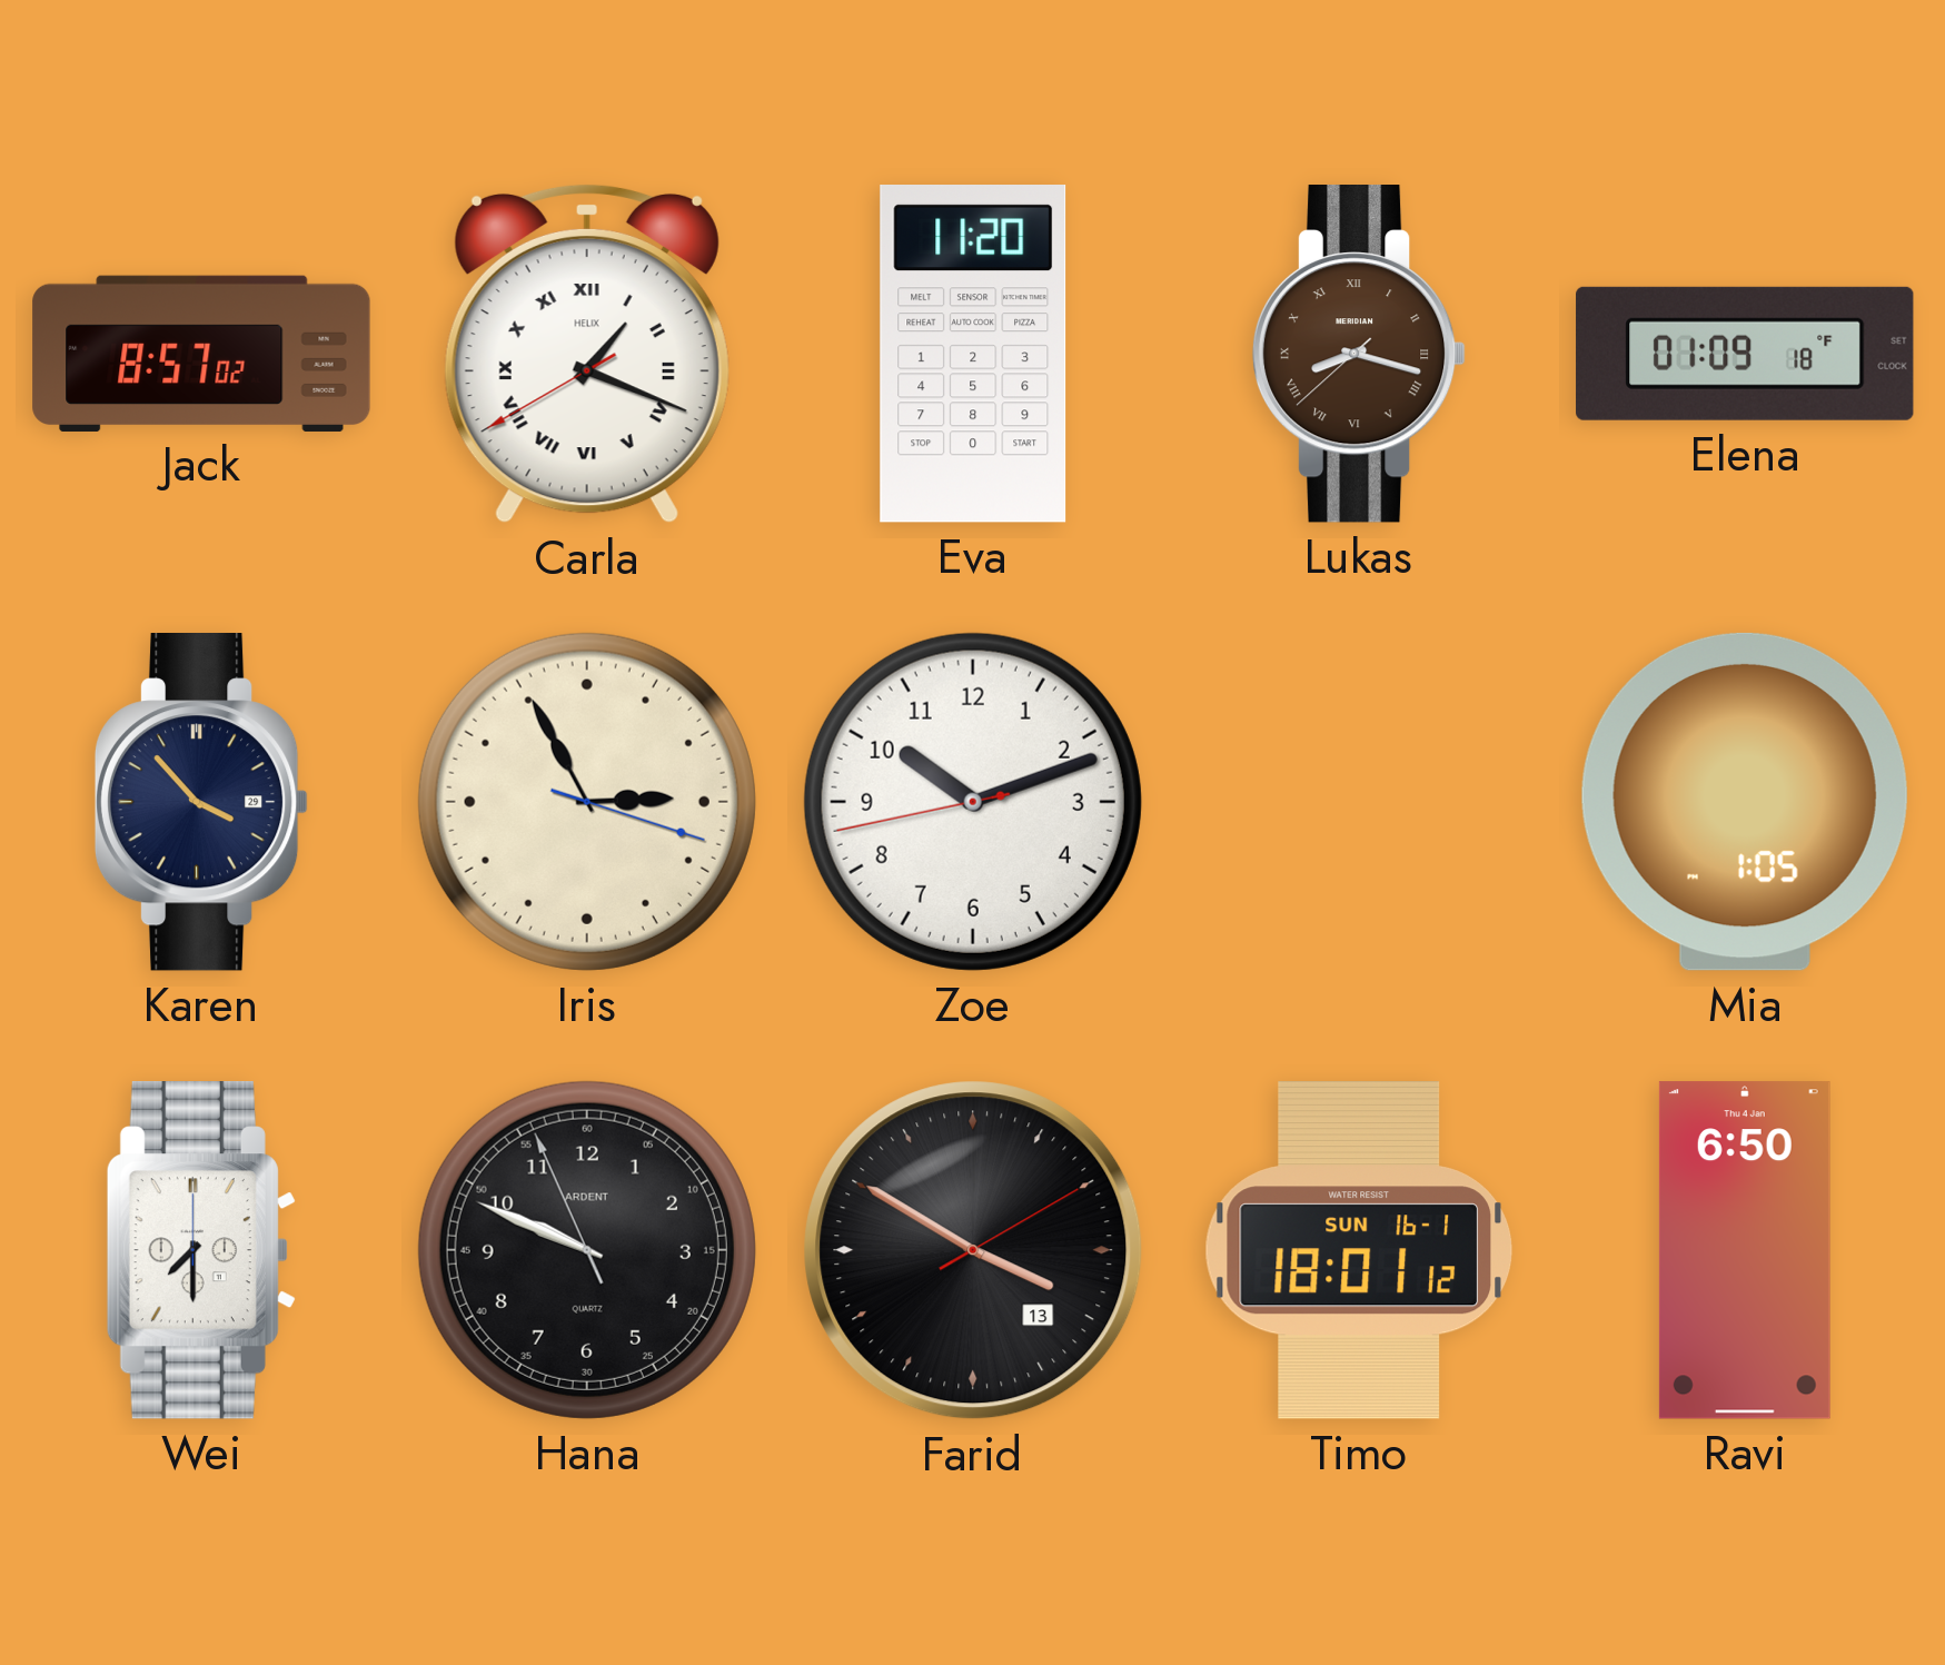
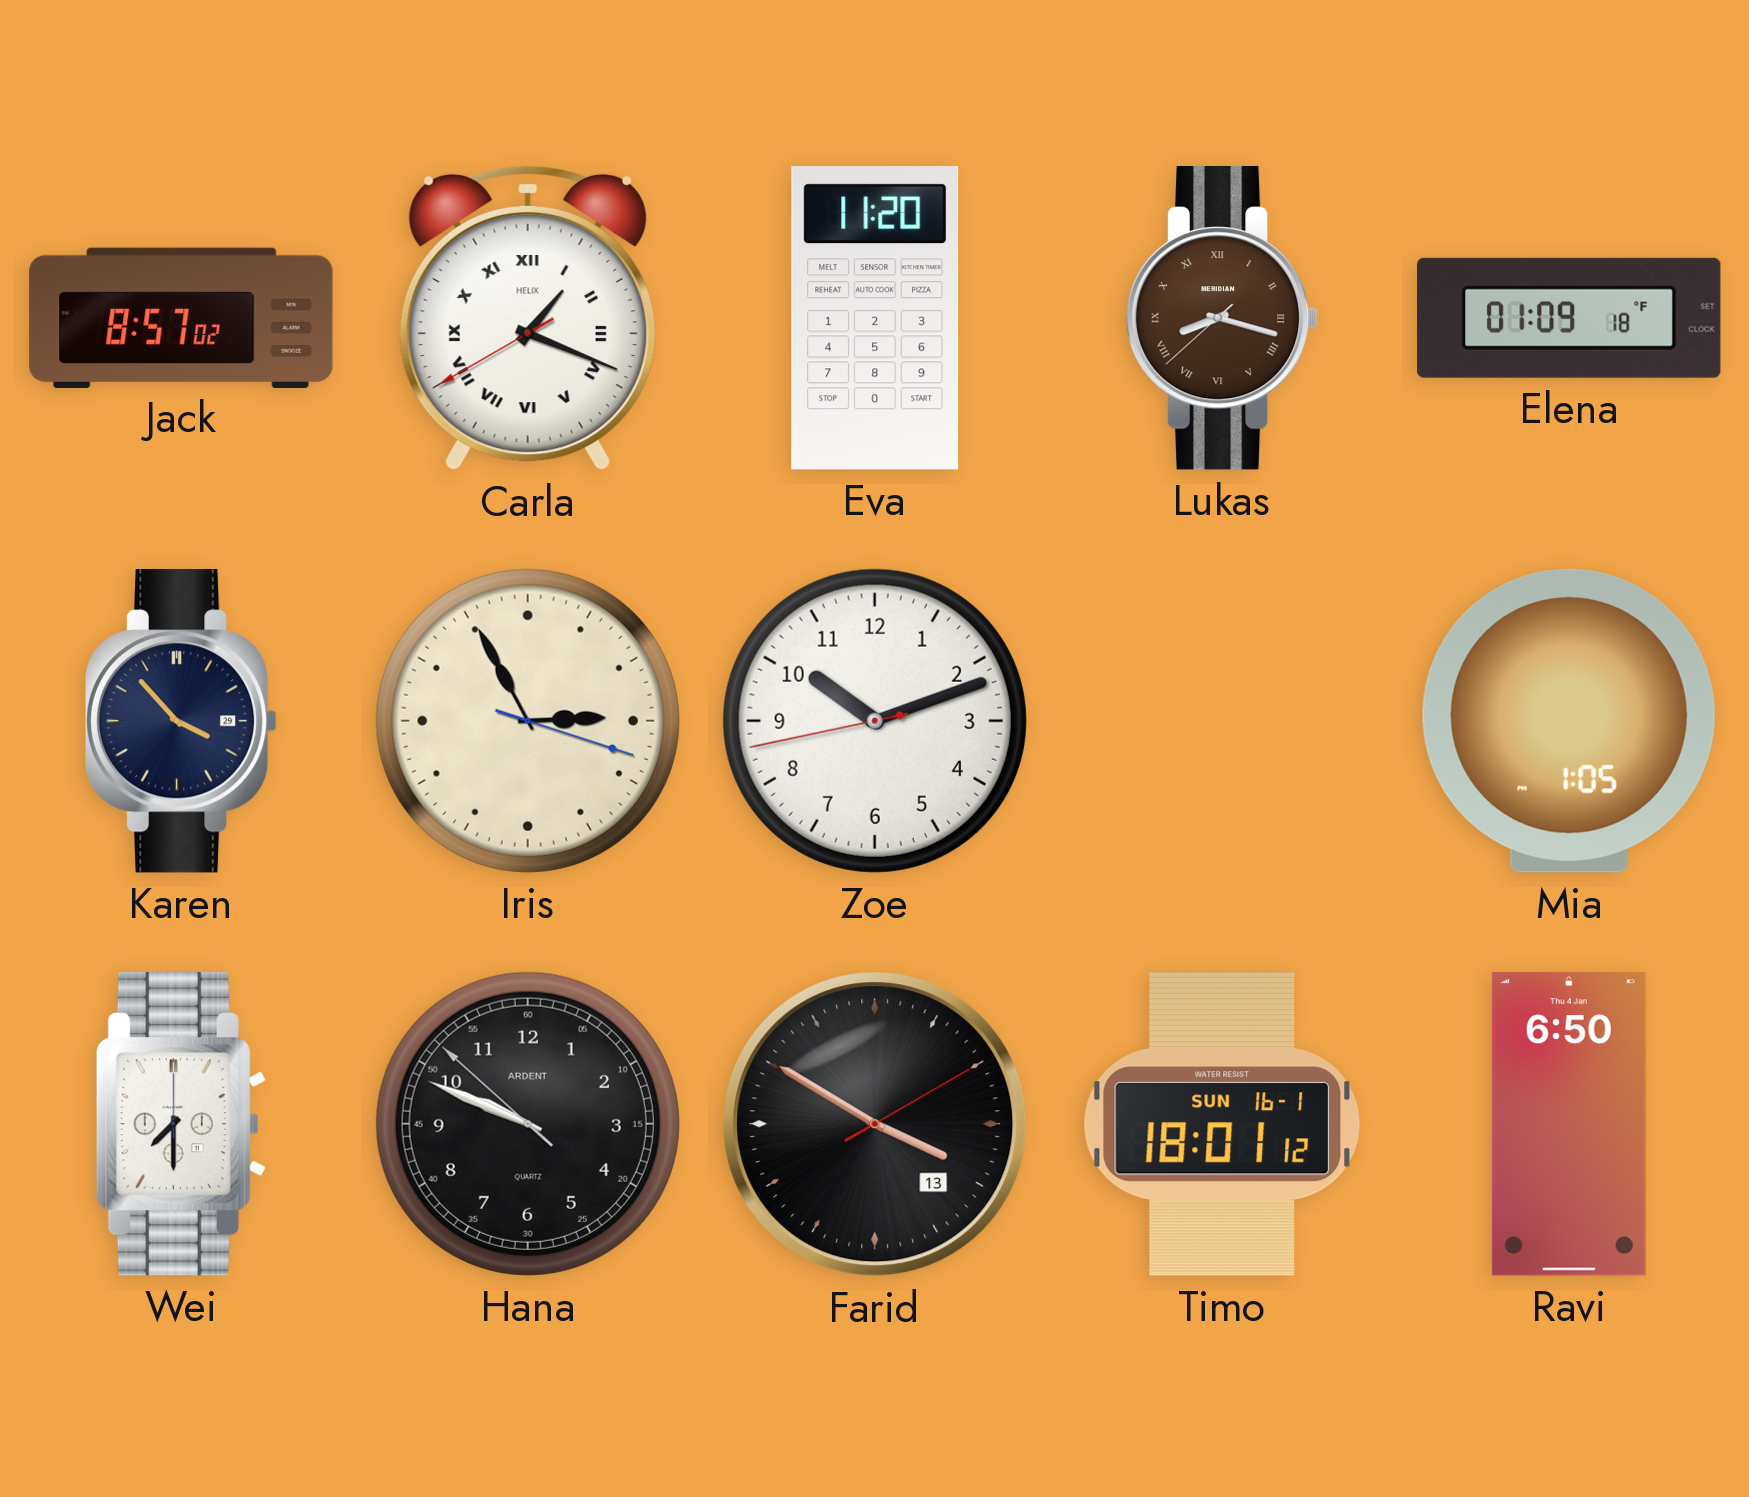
Hana: 9:48:56 -> 9:48:52
